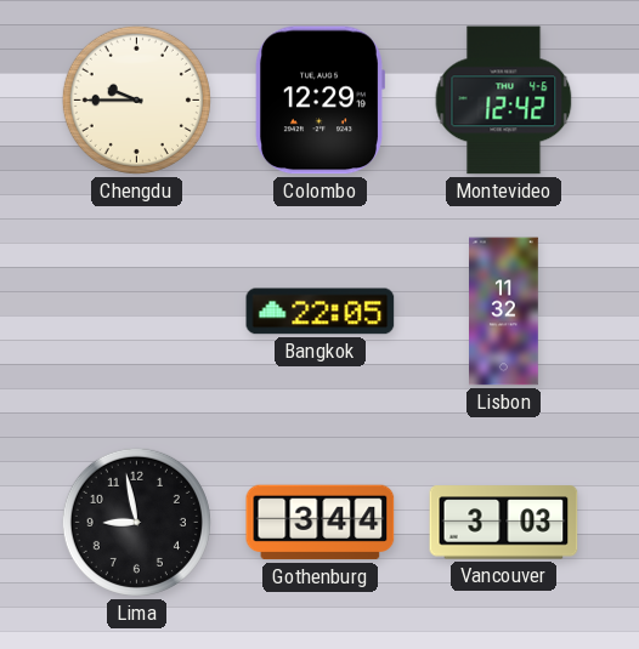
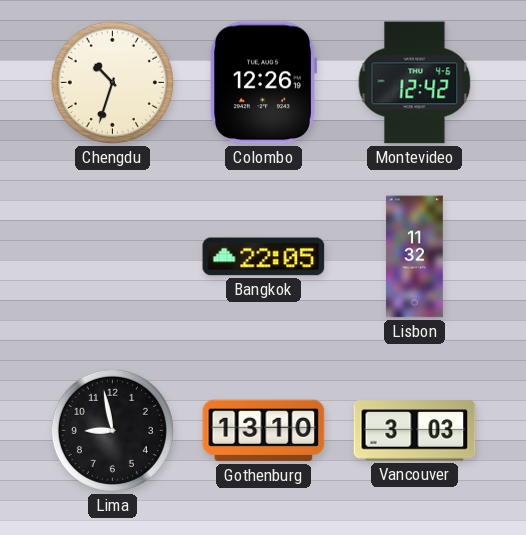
Chengdu: 9:45 -> 10:33
Colombo: 12:29 -> 12:26
Gothenburg: 3:44 -> 13:10
